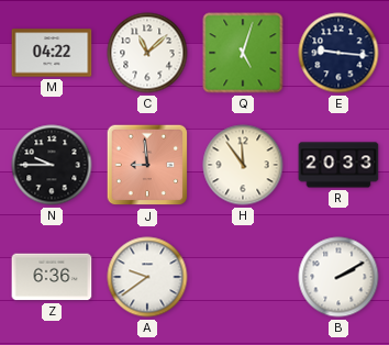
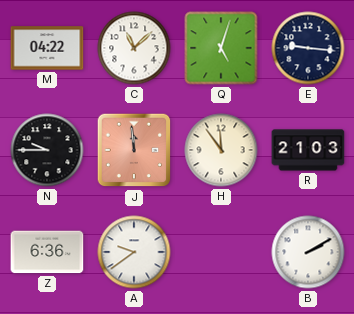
J: 8:59 -> 11:59
R: 20:33 -> 21:03
